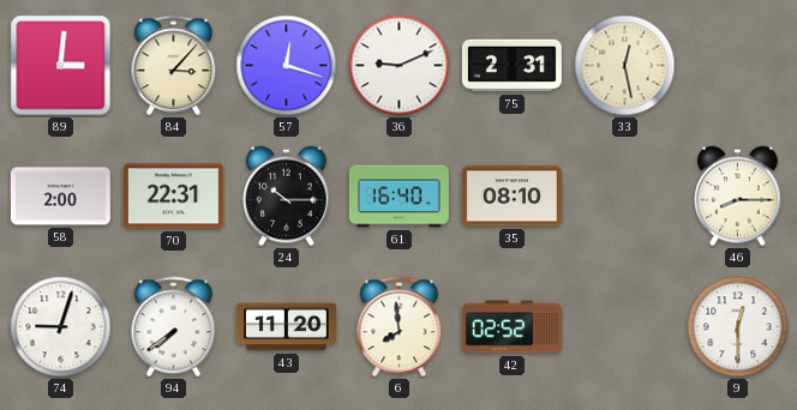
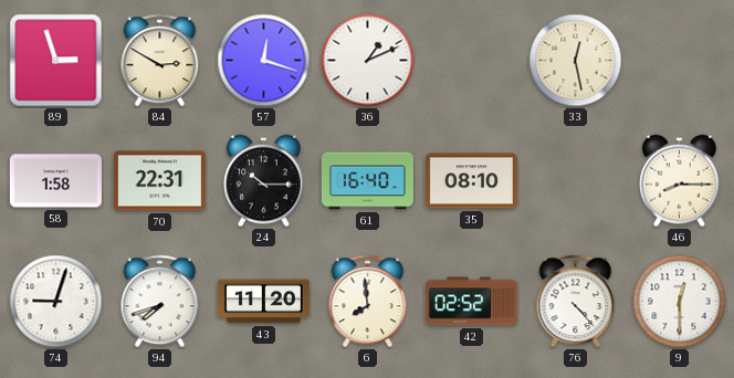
89: 3:01 -> 2:57
84: 3:07 -> 2:50
36: 9:11 -> 1:11
75: 2:31 -> none
58: 2:00 -> 1:58
94: 7:39 -> 7:42
76: none -> 4:23
